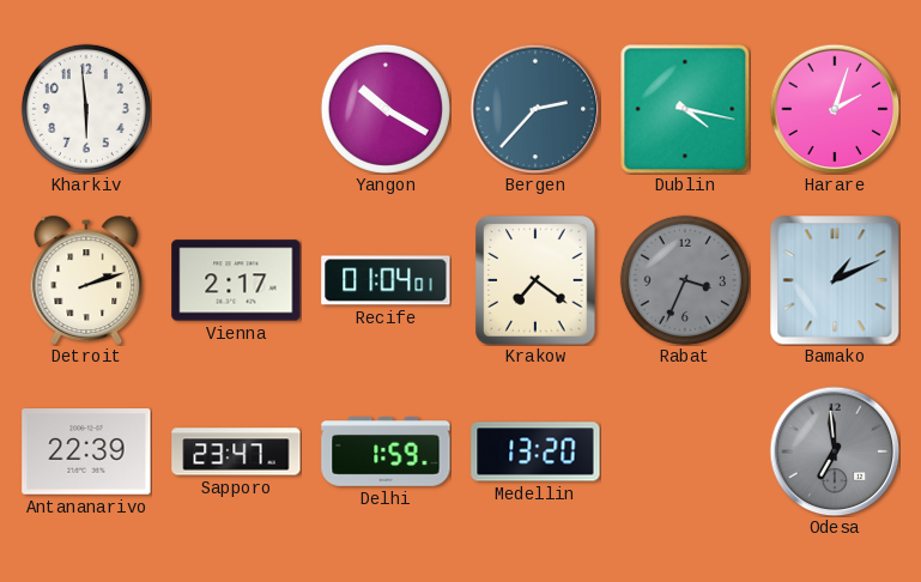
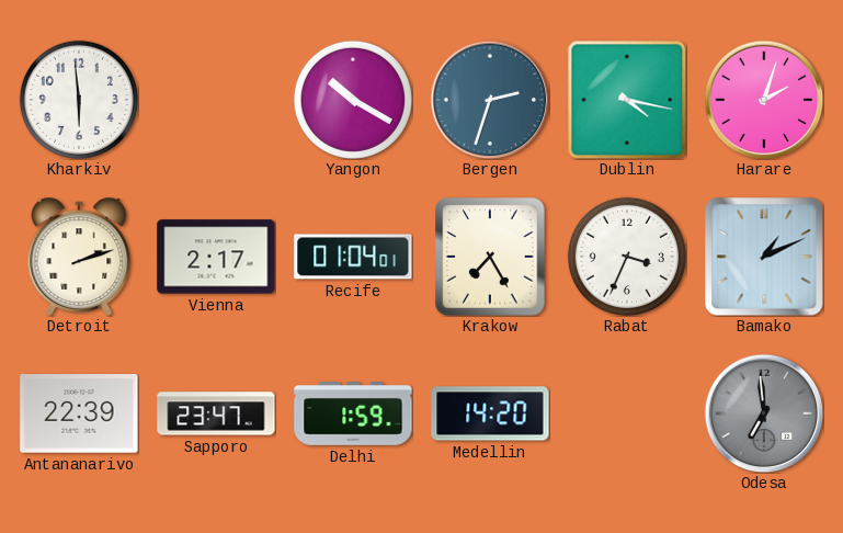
Bergen: 2:37 -> 2:33
Krakow: 7:21 -> 7:25
Rabat dial: grey -> white
Medellin: 13:20 -> 14:20
